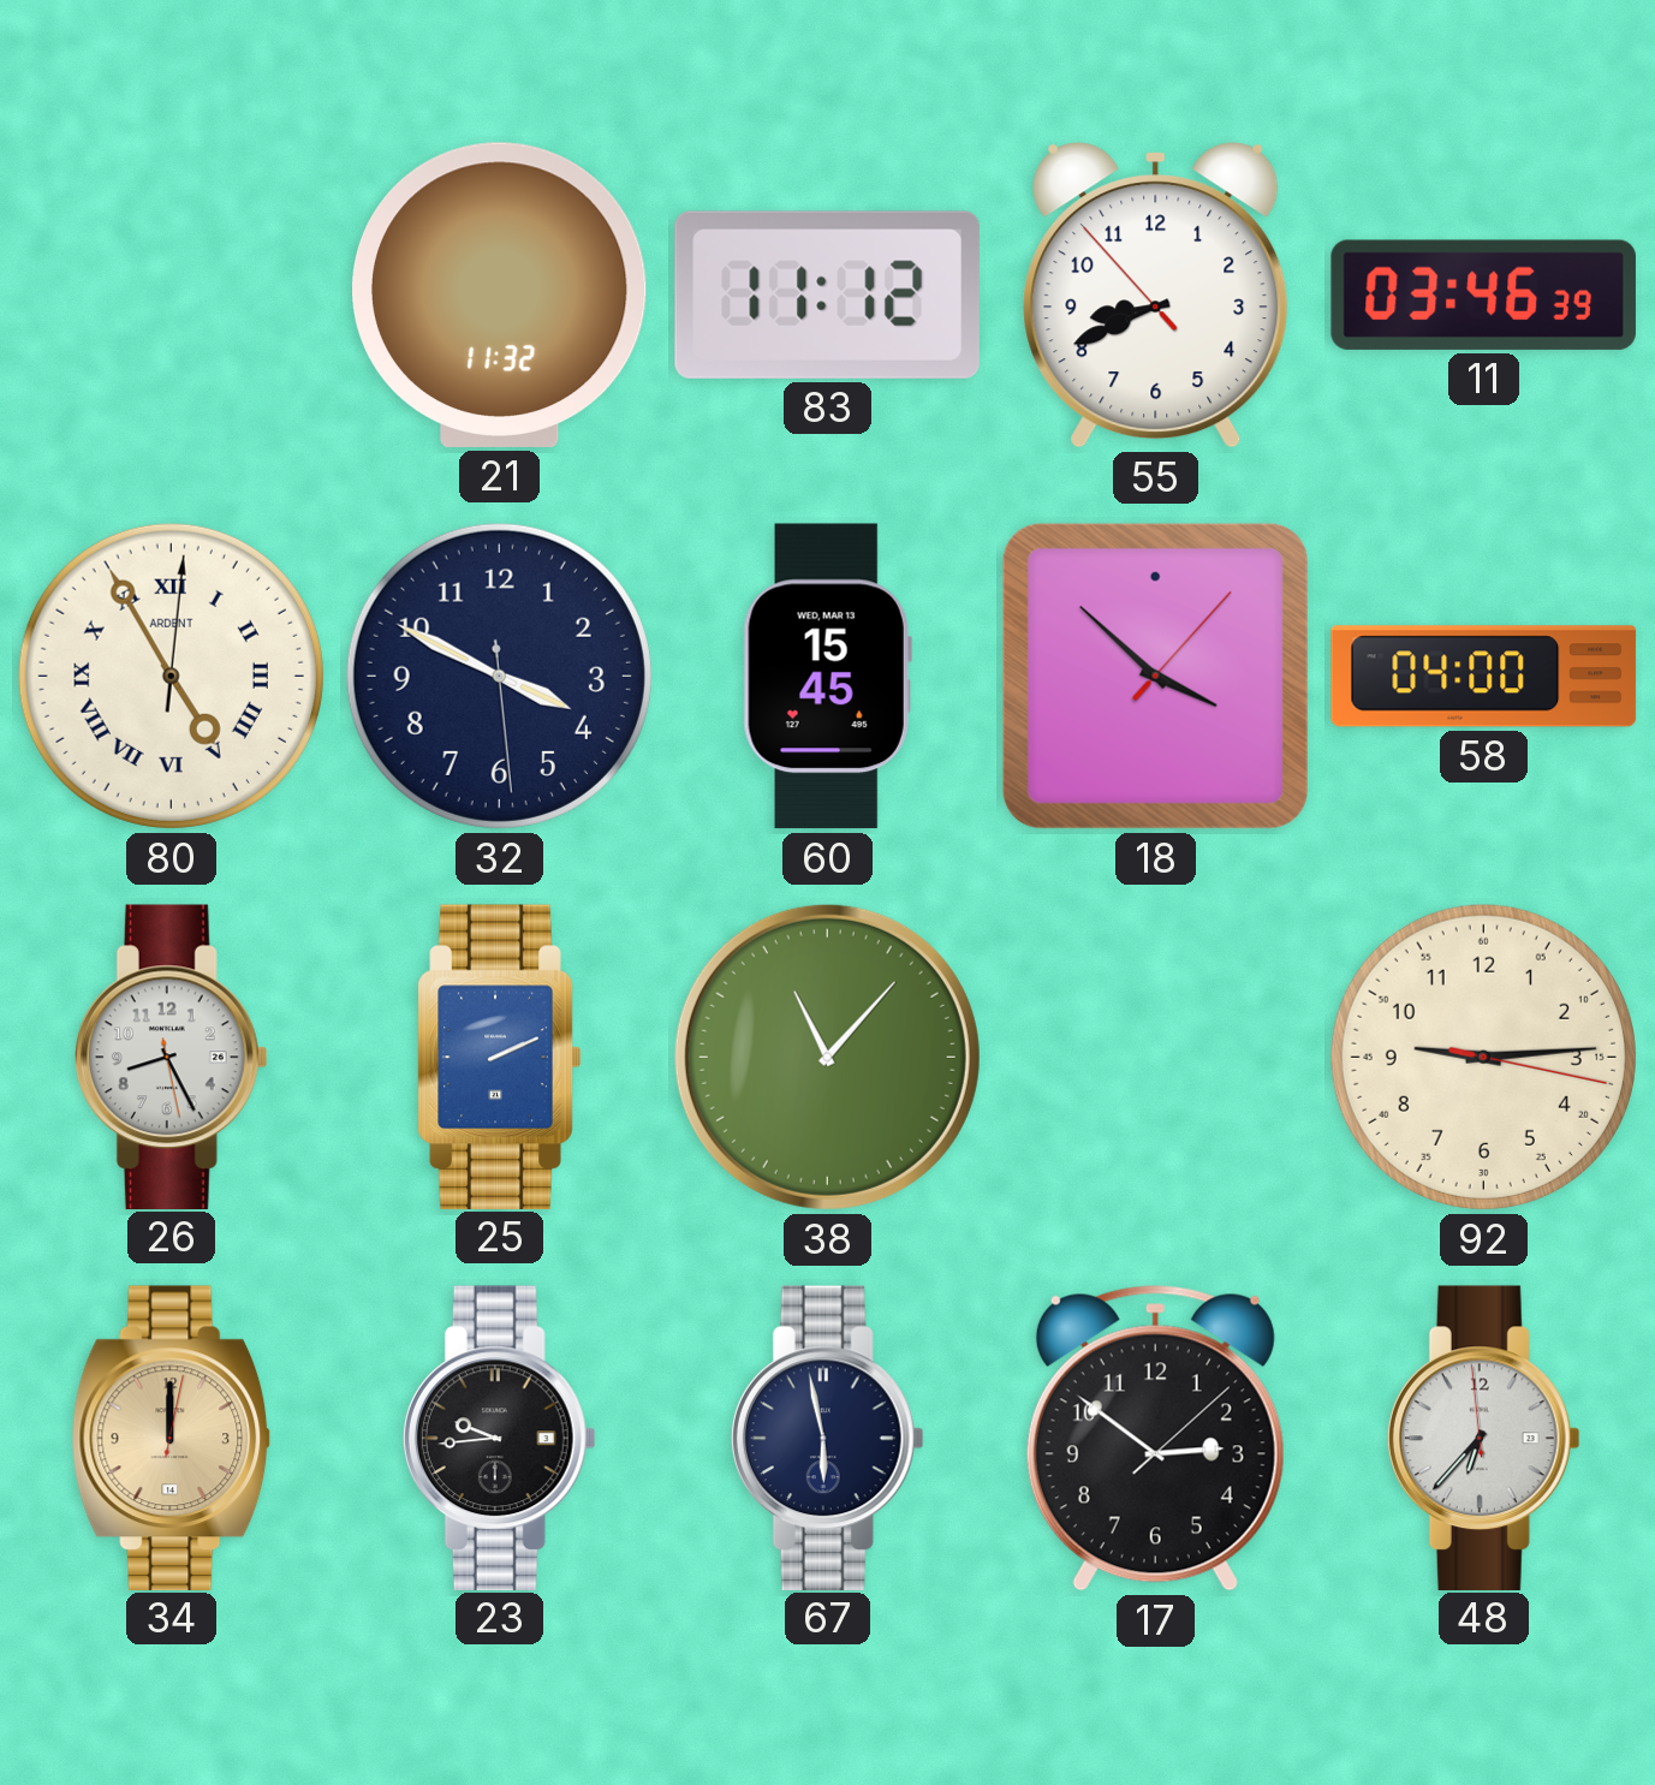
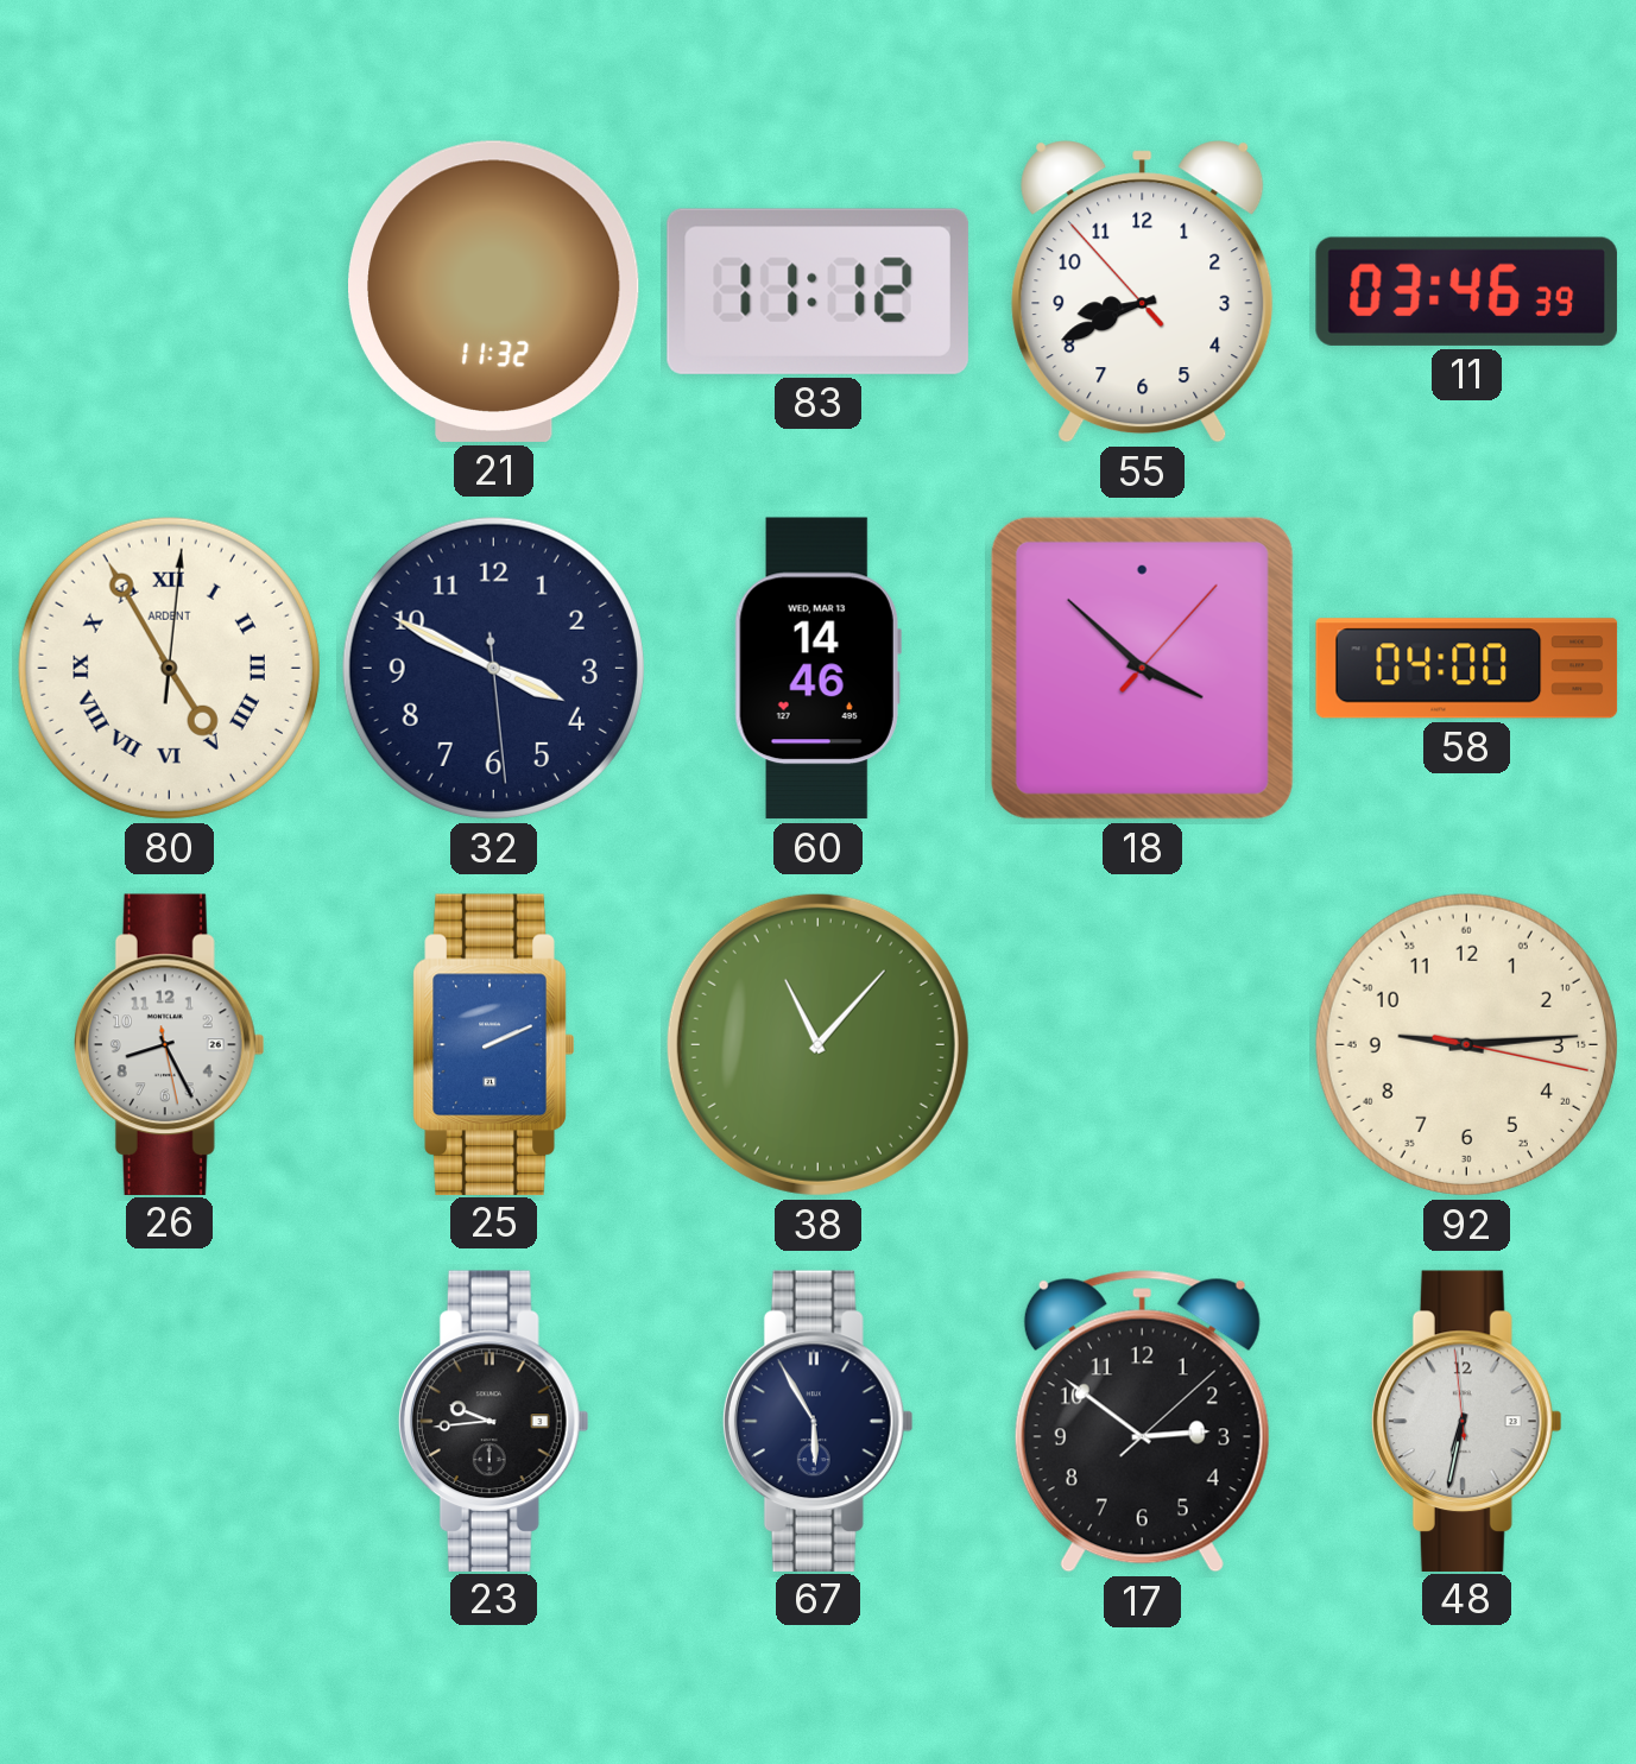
60: 15:45 -> 14:46
34: 12:00 -> none
67: 5:58 -> 5:55
48: 6:36 -> 6:31
